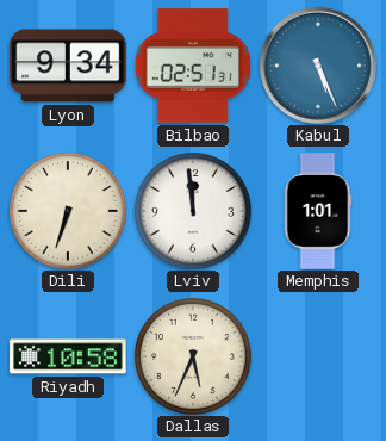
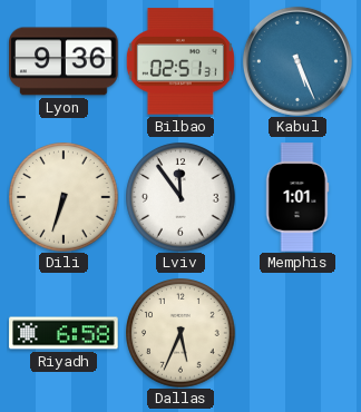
Lyon: 9:34 -> 9:36
Lviv: 11:59 -> 11:54
Riyadh: 10:58 -> 6:58
